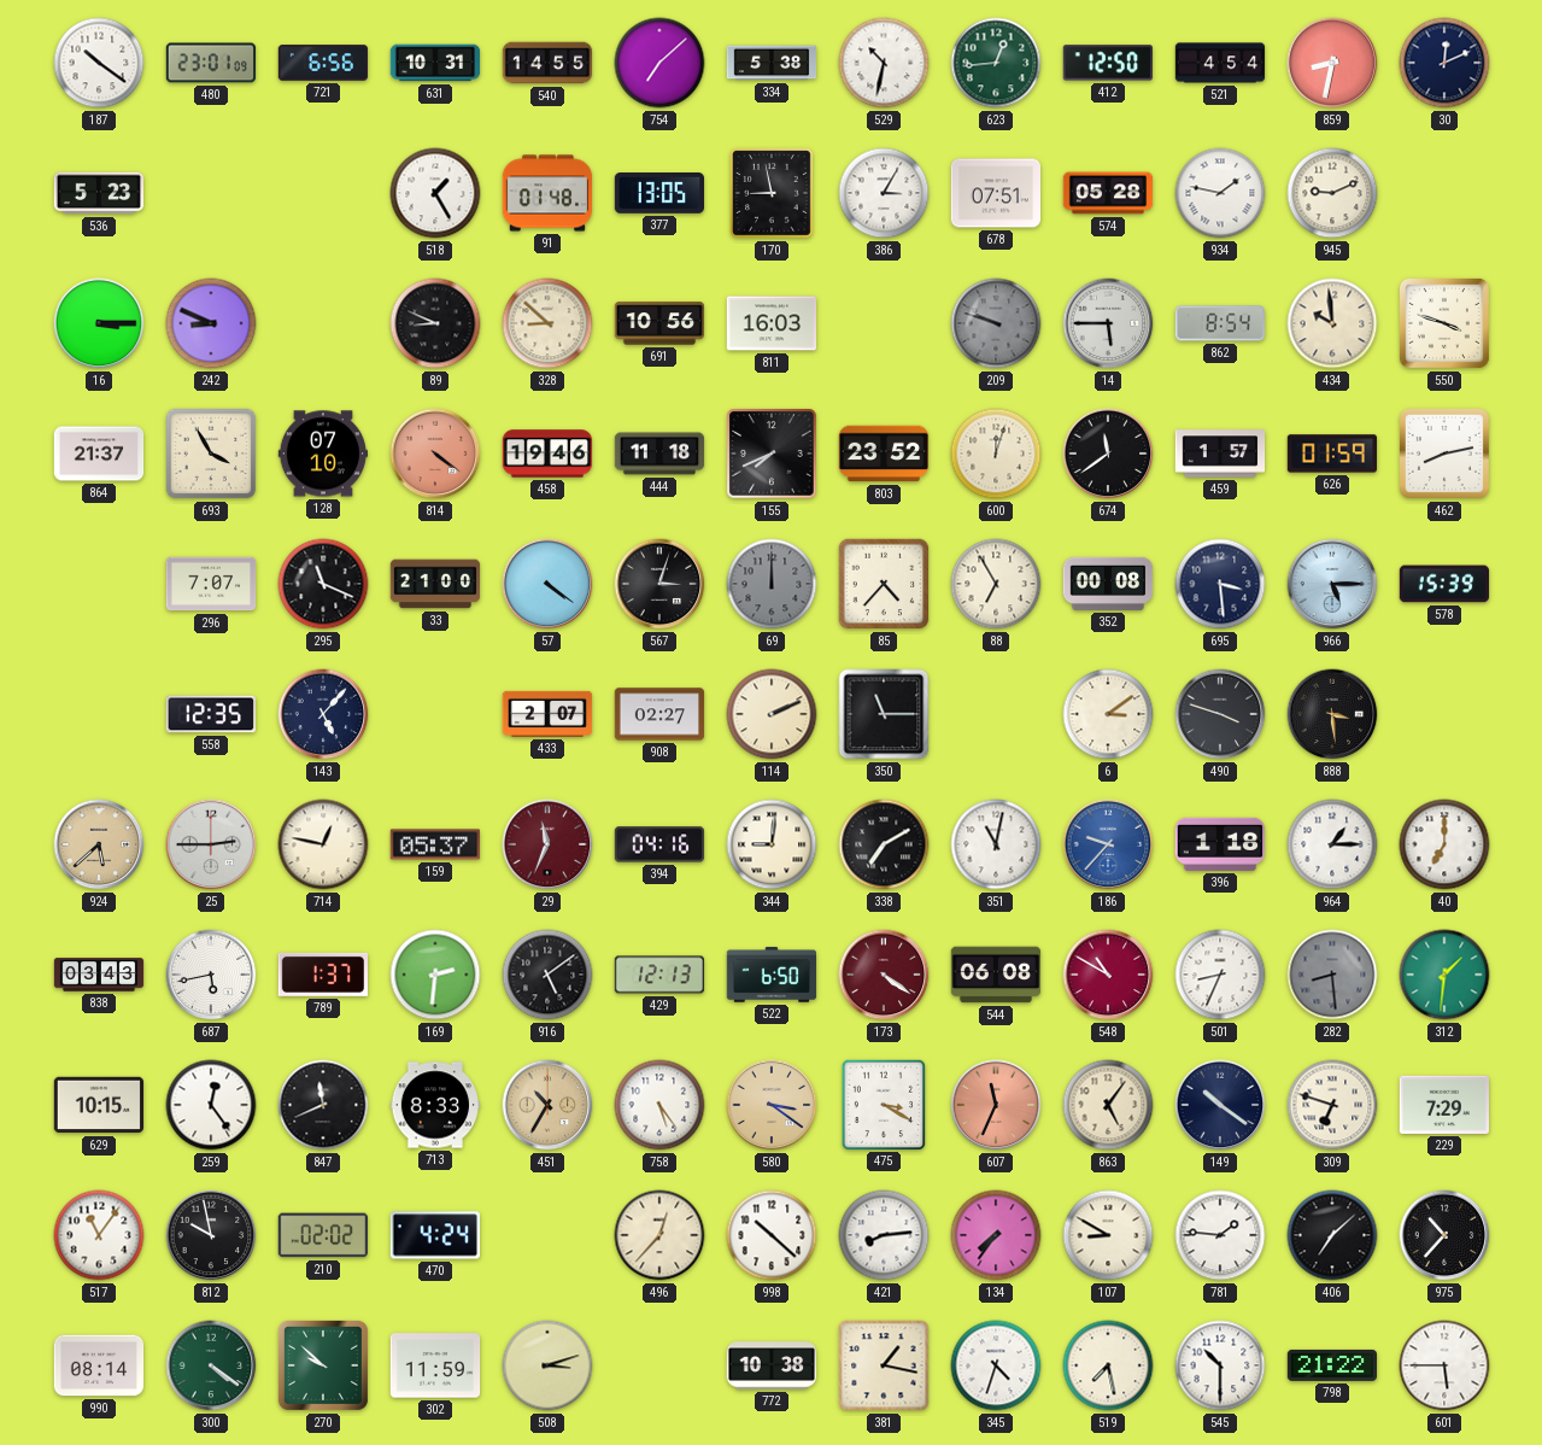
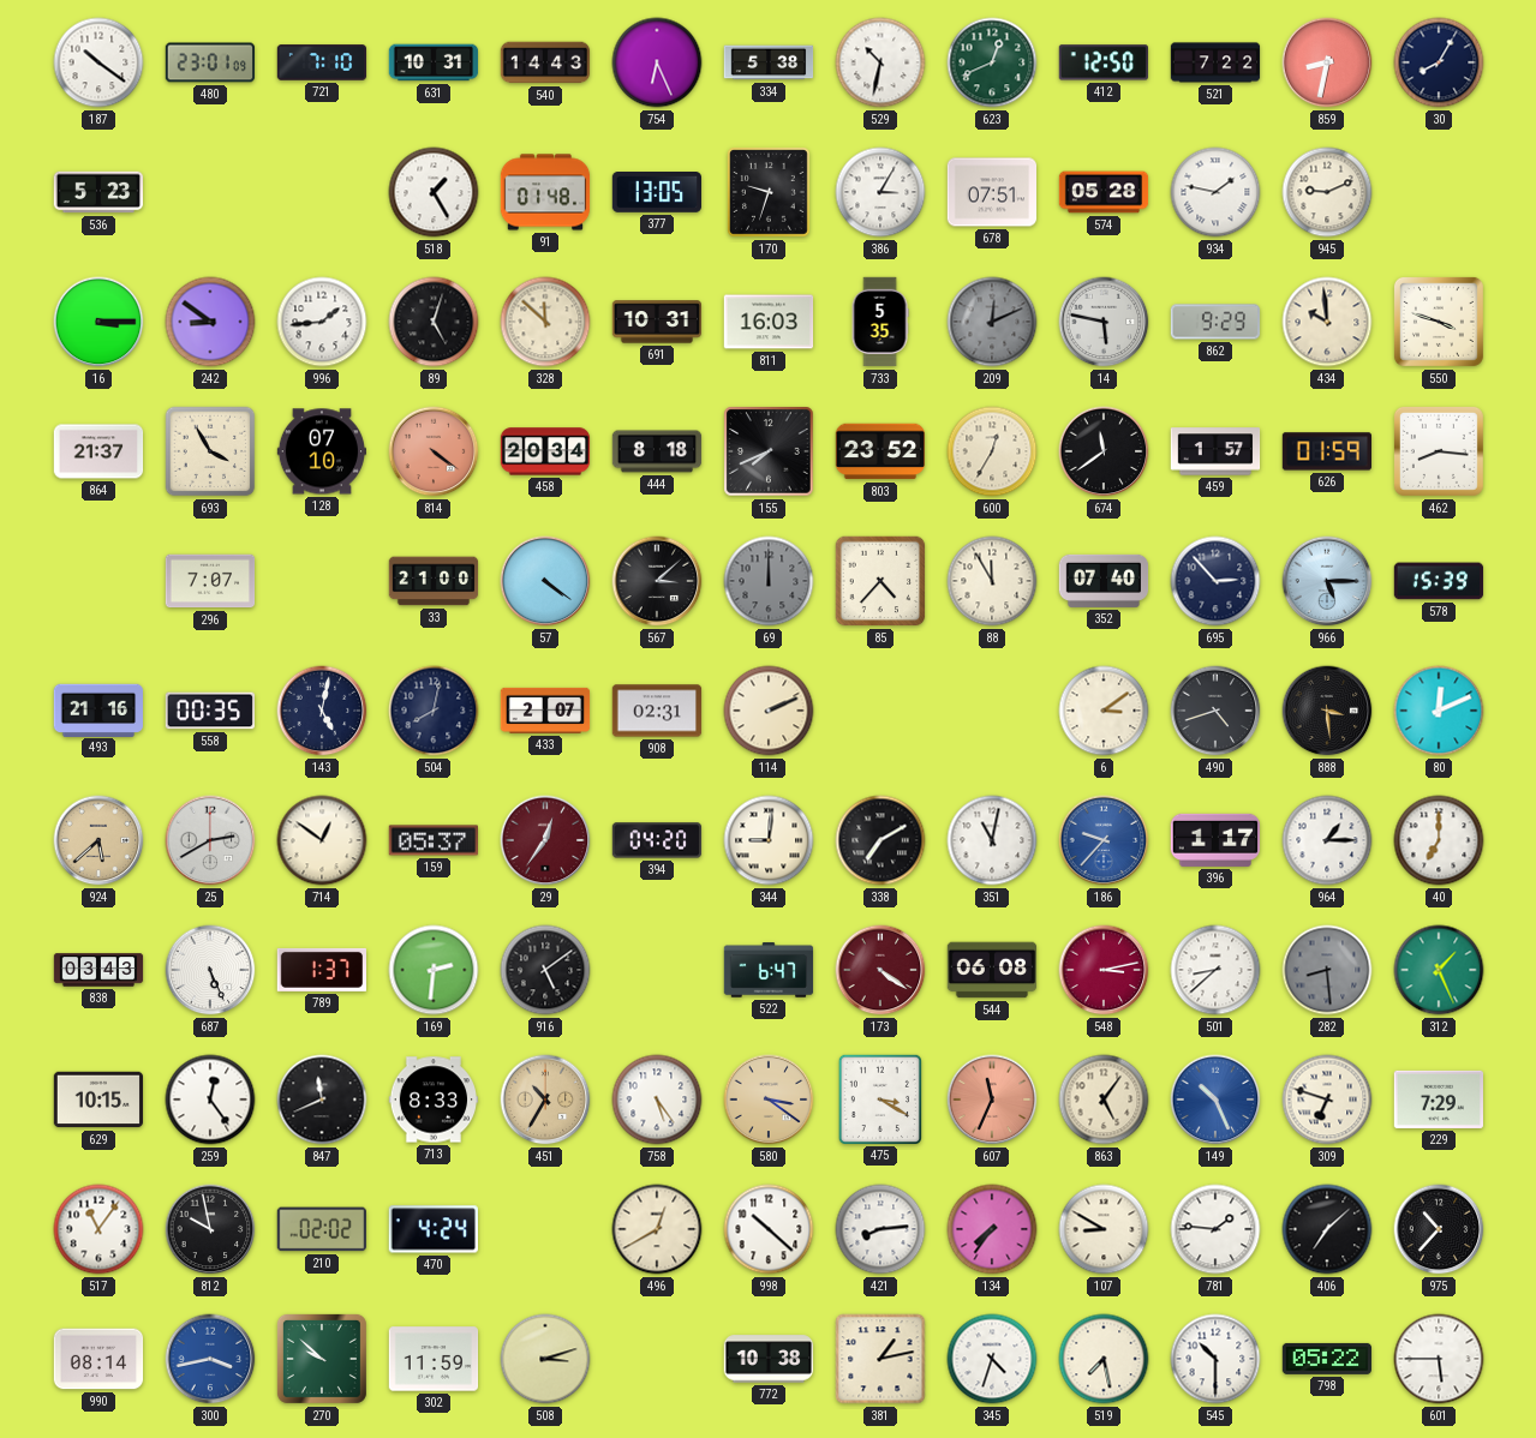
721: 6:56 -> 7:10
540: 14:55 -> 14:43
754: 7:08 -> 6:26
623: 12:44 -> 12:41
521: 4:54 -> 7:22
30: 12:11 -> 8:05
170: 8:58 -> 9:33
242: 8:49 -> 8:51
996: none -> 1:44
89: 8:49 -> 5:03
328: 8:52 -> 11:52
691: 10:56 -> 10:31
733: none -> 5:35
209: 9:48 -> 12:11
14: 5:45 -> 5:47
862: 8:54 -> 9:29
458: 19:46 -> 20:34
444: 11:18 -> 8:18
600: 12:03 -> 12:35
462: 8:13 -> 8:16
295: 11:19 -> none
567: 3:03 -> 3:08
88: 6:55 -> 11:55
352: 00:08 -> 07:40
695: 3:29 -> 2:53
493: none -> 21:16
558: 12:35 -> 00:35
143: 5:07 -> 5:02
504: none -> 8:02
908: 02:27 -> 02:31
350: 11:15 -> none
490: 3:48 -> 4:42
80: none -> 12:11
25: 2:45 -> 2:40
714: 12:47 -> 12:51
29: 11:34 -> 12:36
394: 04:16 -> 04:20
396: 1:18 -> 1:17
687: 5:43 -> 5:26
429: 12:13 -> none
522: 6:50 -> 6:47
548: 10:50 -> 3:13
501: 8:34 -> 8:38
312: 1:31 -> 1:26
149: 10:21 -> 10:26
149 dial: navy -> blue
496: 12:37 -> 12:40
300: 4:21 -> 3:43
300 dial: green -> blue
381: 1:17 -> 1:13
798: 21:22 -> 05:22
